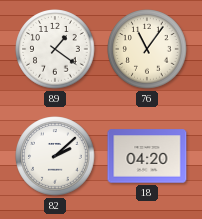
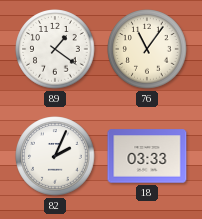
82: 2:08 -> 2:04
18: 04:20 -> 03:33
